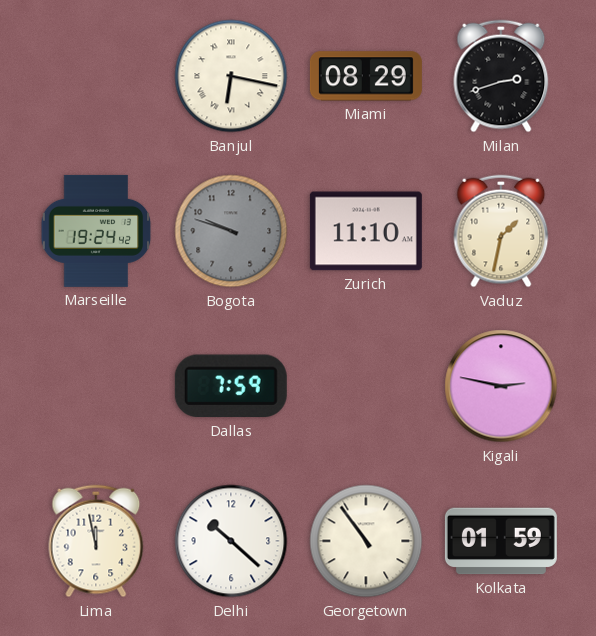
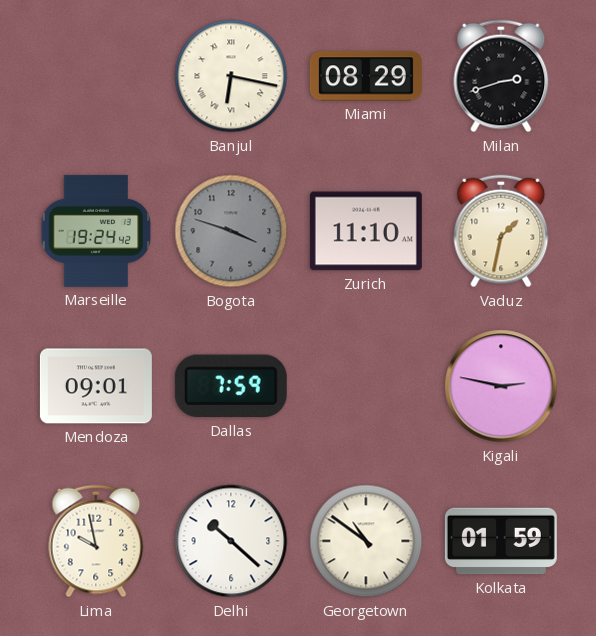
Bogota: 9:48 -> 3:48
Mendoza: none -> 09:01
Lima: 11:58 -> 9:58
Georgetown: 10:54 -> 10:51
